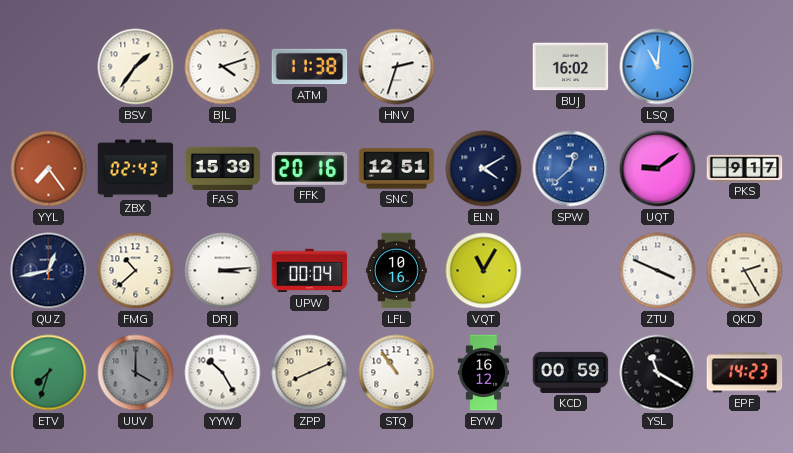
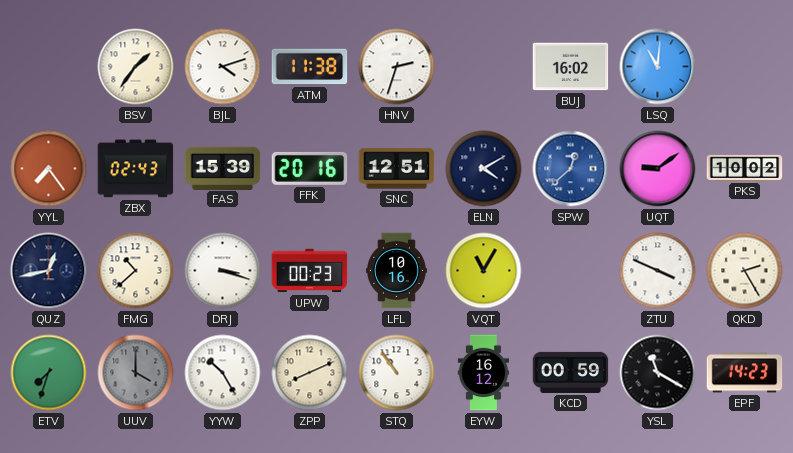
PKS: 9:17 -> 10:02
DRJ: 3:14 -> 3:18
UPW: 00:04 -> 00:23
